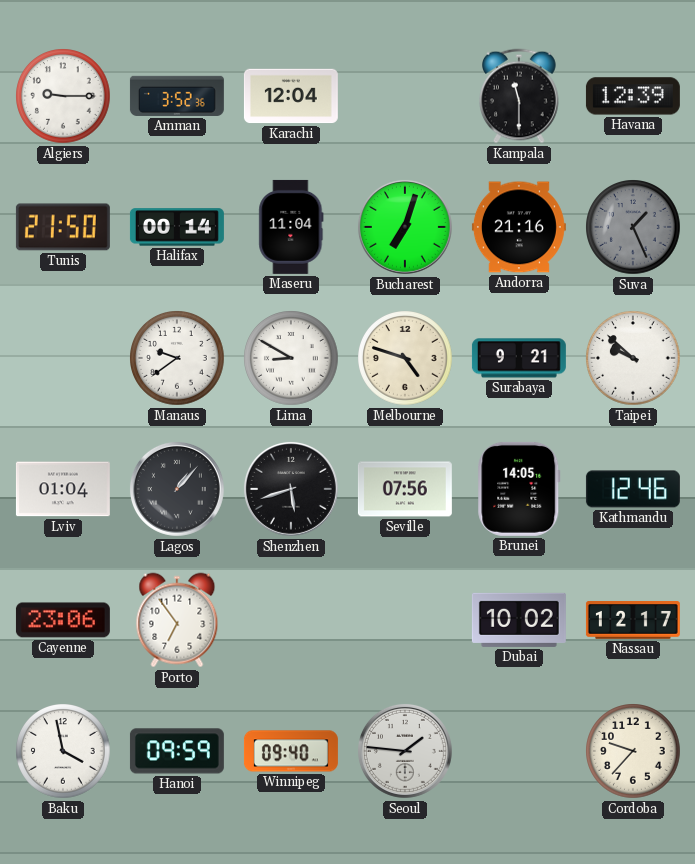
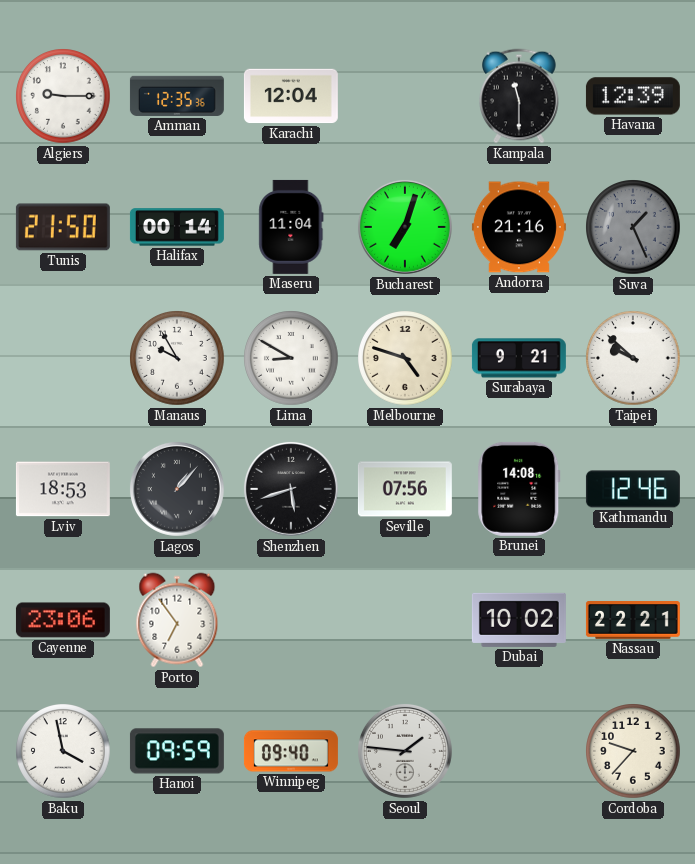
Amman: 3:52 -> 12:35
Manaus: 9:39 -> 9:55
Lviv: 01:04 -> 18:53
Brunei: 14:05 -> 14:08
Nassau: 12:17 -> 22:21
